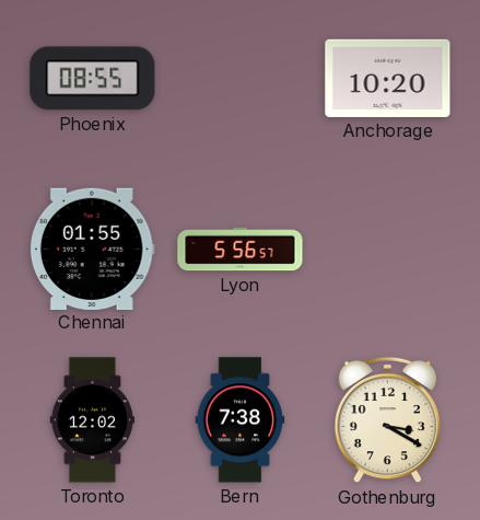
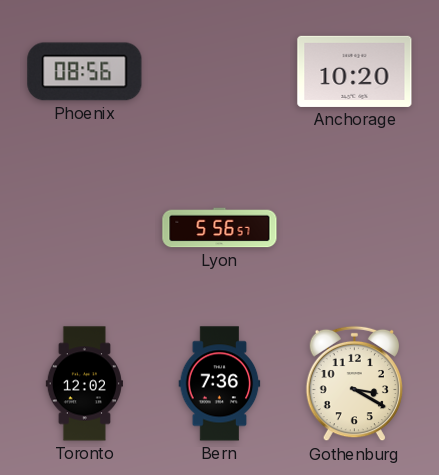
Phoenix: 08:55 -> 08:56
Chennai: 01:55 -> none
Bern: 7:38 -> 7:36
